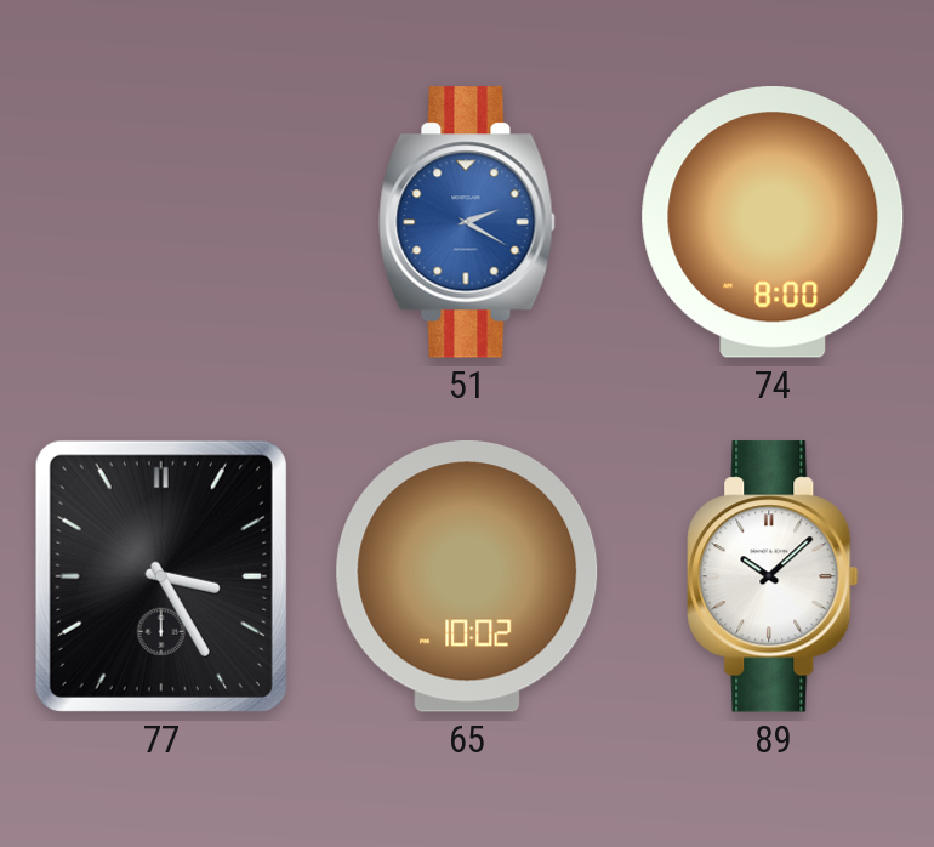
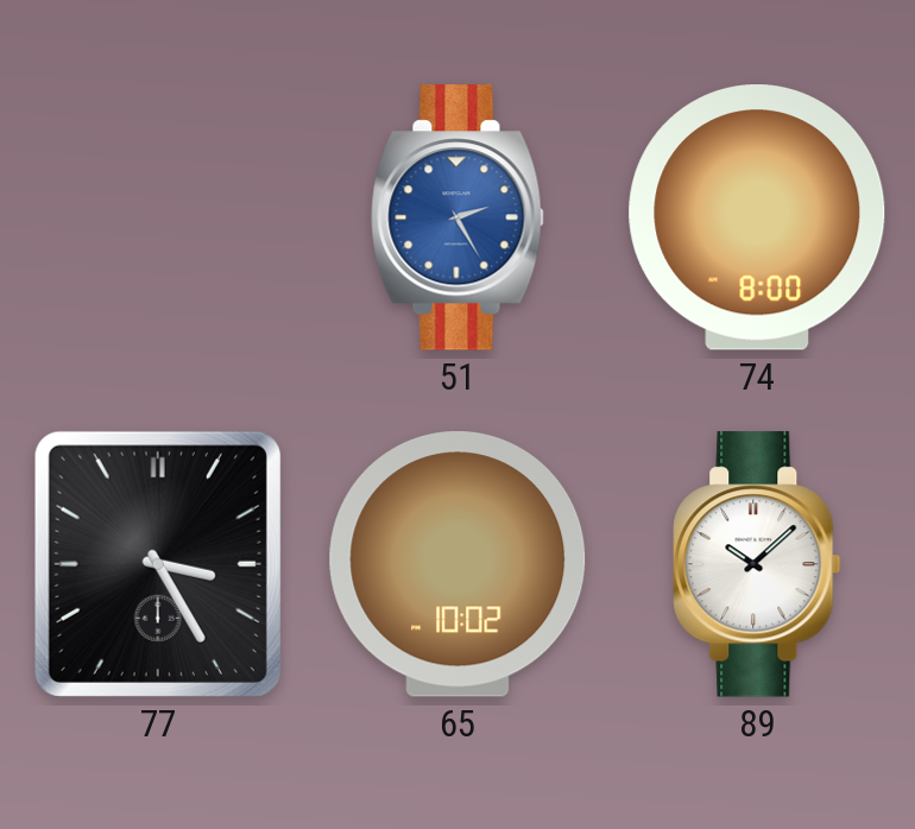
51: 2:20 -> 2:25
